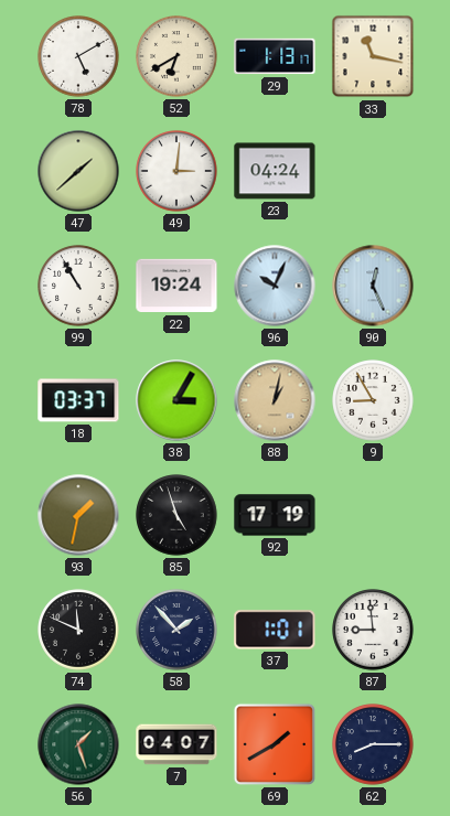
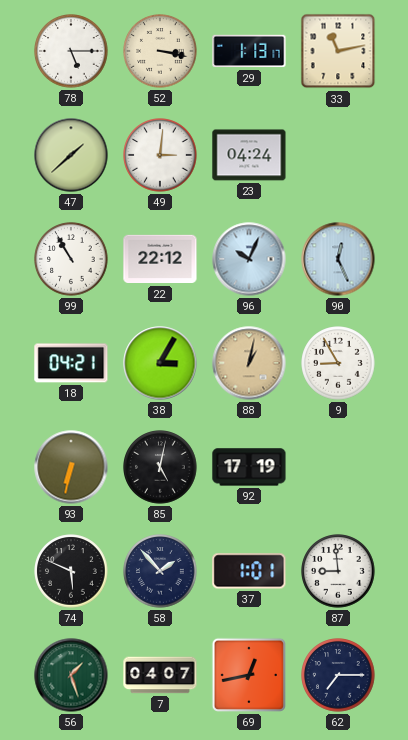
78: 5:10 -> 5:15
52: 6:40 -> 3:17
33: 11:17 -> 11:13
22: 19:24 -> 22:12
18: 03:37 -> 04:21
93: 1:32 -> 6:32
85: 4:57 -> 5:02
74: 11:49 -> 5:49
69: 1:40 -> 12:43
62: 8:15 -> 7:15
